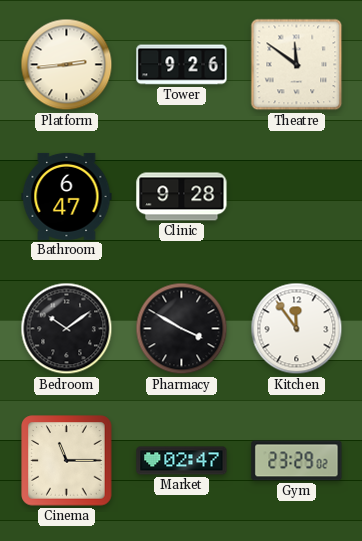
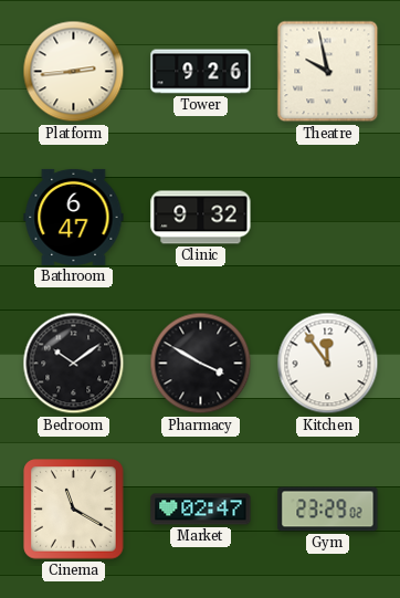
Theatre: 11:51 -> 9:58
Clinic: 9:28 -> 9:32
Cinema: 11:15 -> 11:20
